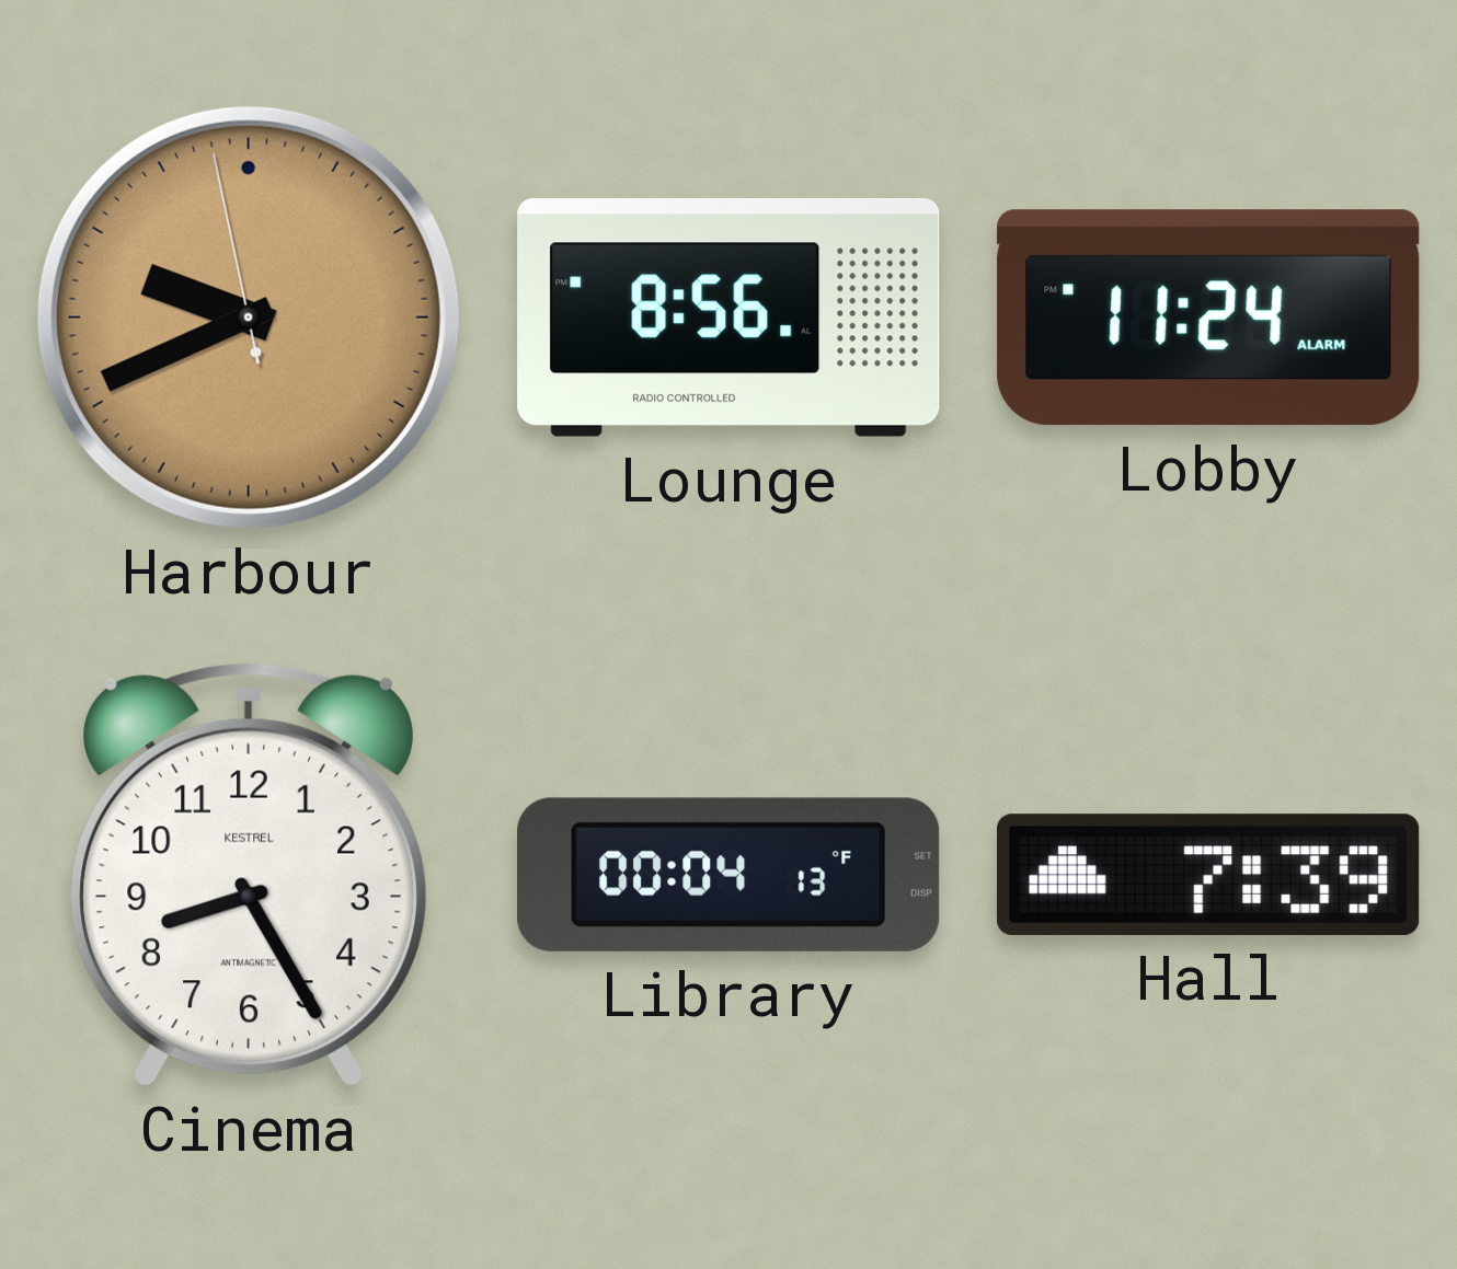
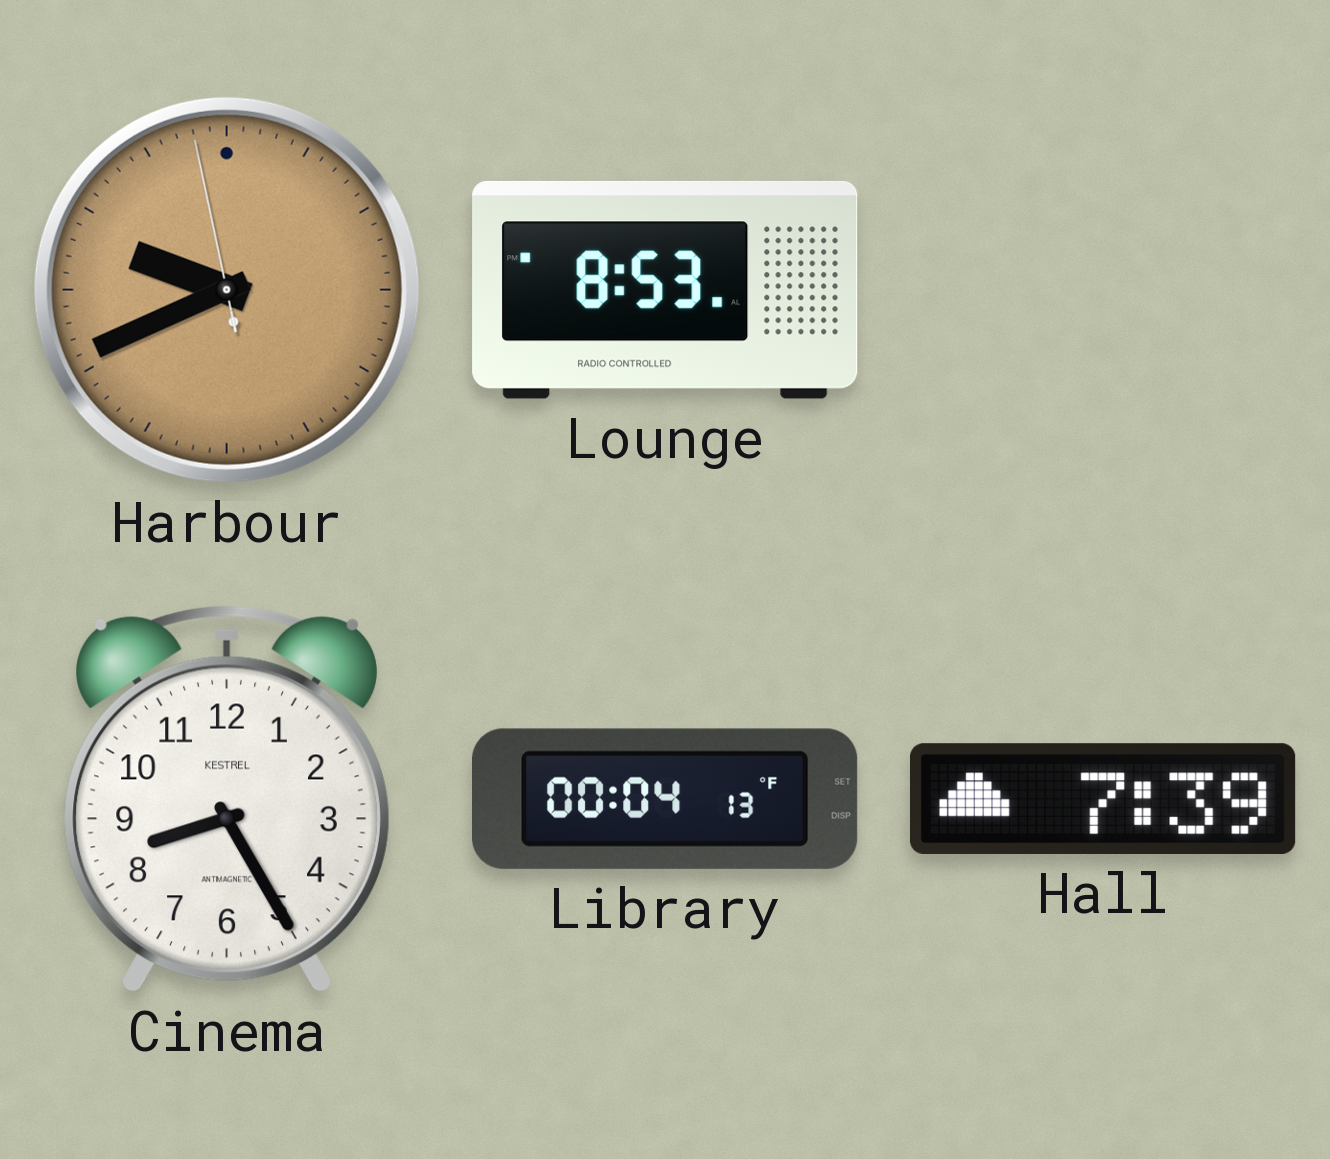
Lounge: 8:56 -> 8:53
Lobby: 11:24 -> none
